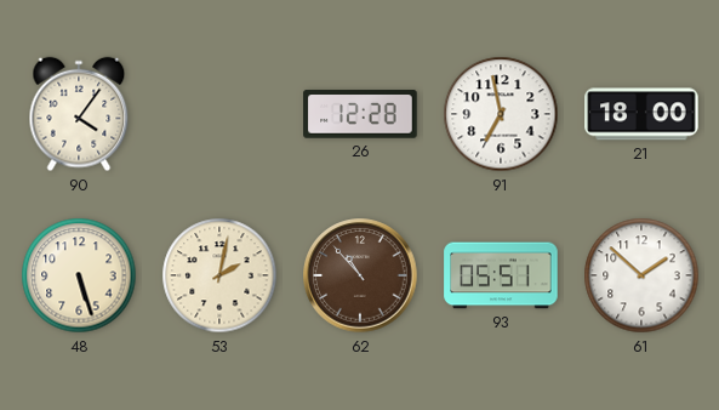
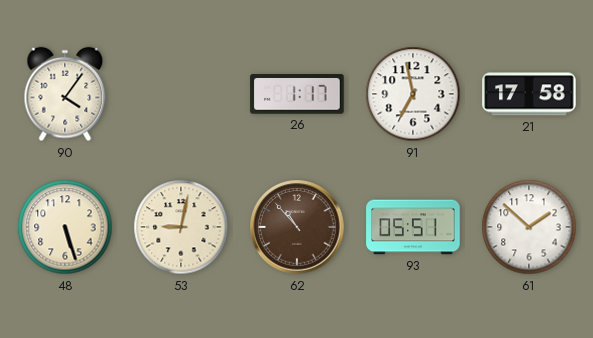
26: 12:28 -> 1:17
21: 18:00 -> 17:58
53: 2:02 -> 9:02
